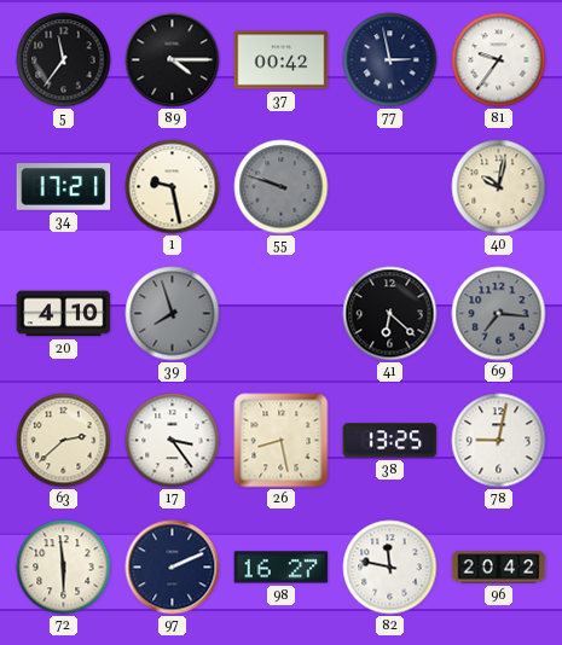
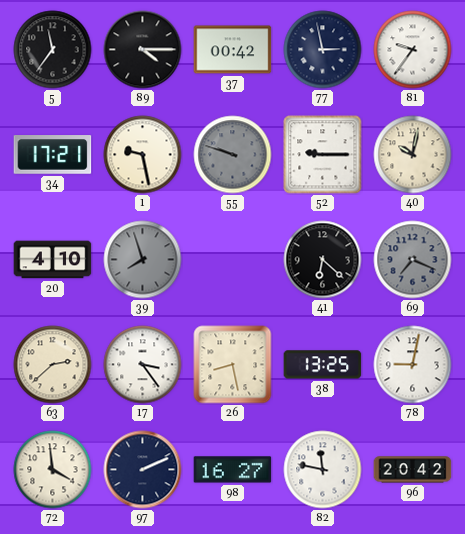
52: none -> 9:15
69: 7:16 -> 7:19
72: 5:59 -> 3:59
